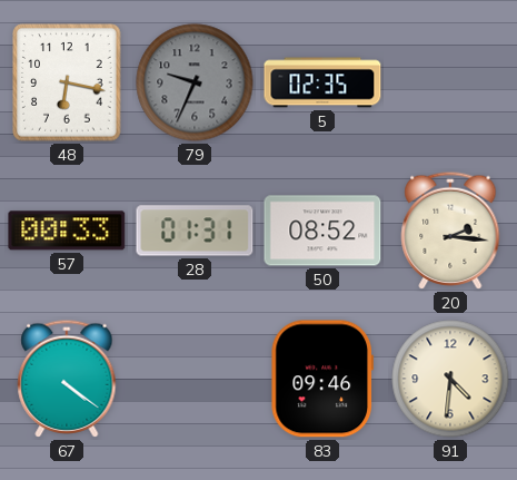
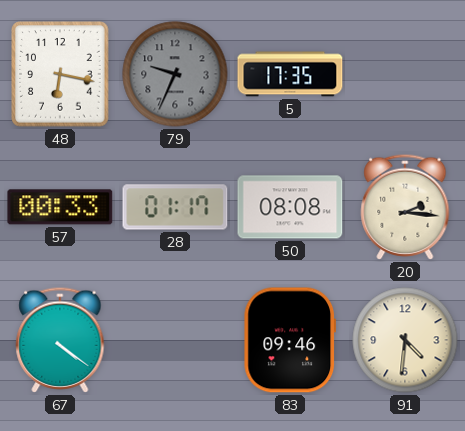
5: 02:35 -> 17:35
28: 01:31 -> 01:17
50: 08:52 -> 08:08
